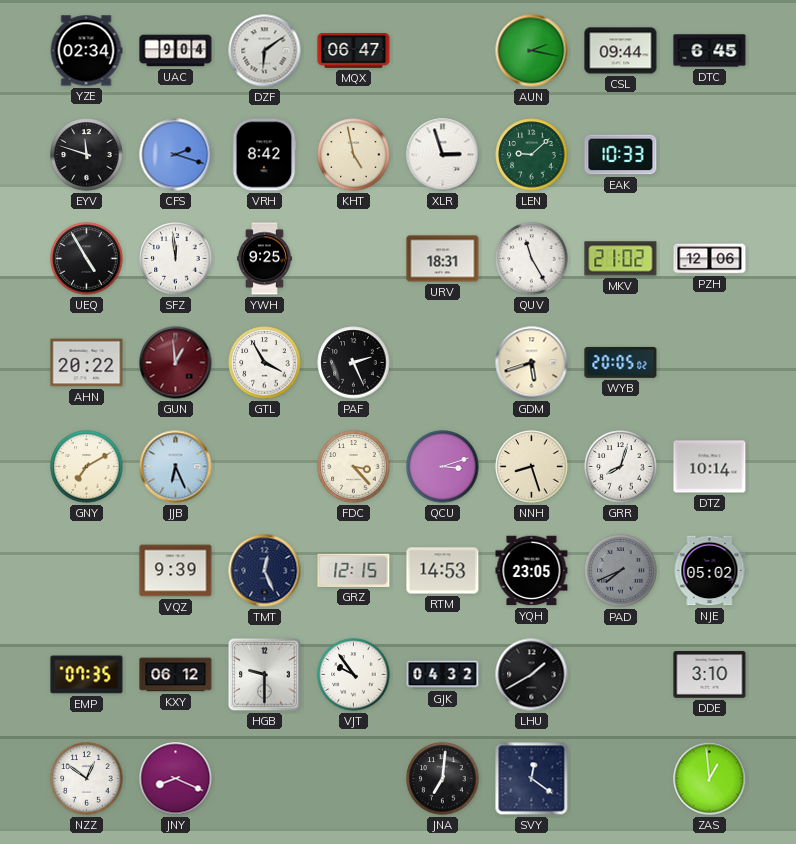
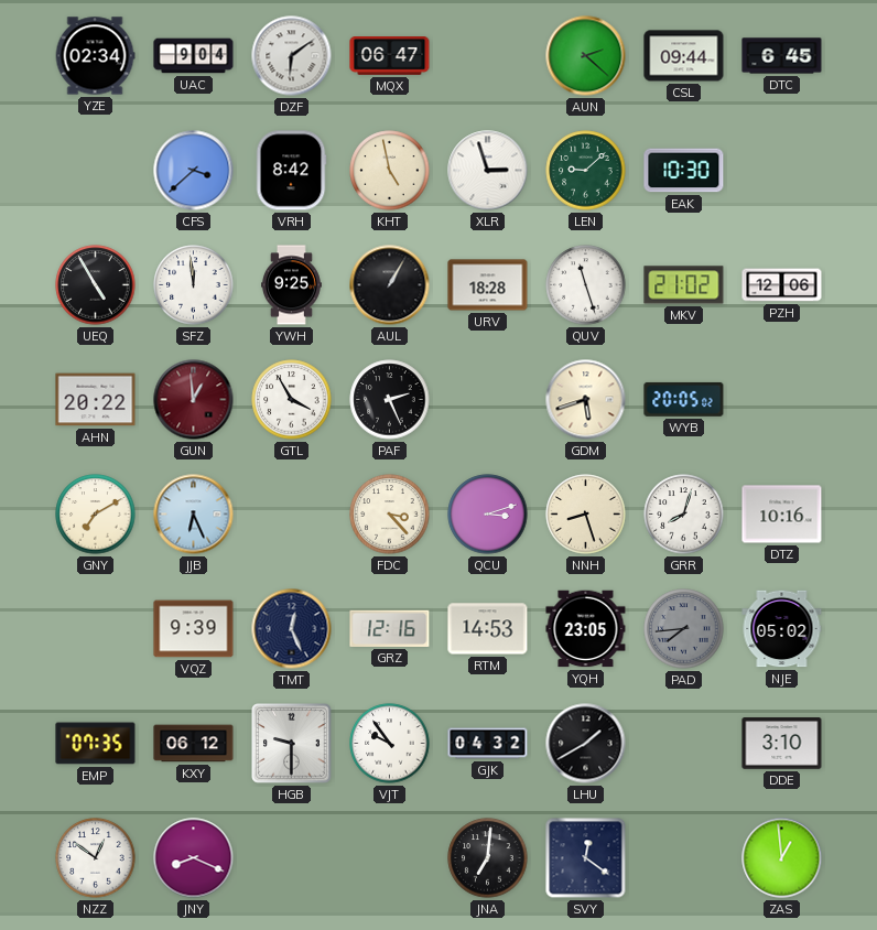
AUN: 2:17 -> 2:22
EYV: 11:48 -> none
CFS: 2:18 -> 3:38
EAK: 10:33 -> 10:30
AUL: none -> 1:05
URV: 18:31 -> 18:28
QUV: 11:25 -> 11:27
DTZ: 10:14 -> 10:16
GRZ: 12:15 -> 12:16
PAD: 7:41 -> 7:44
